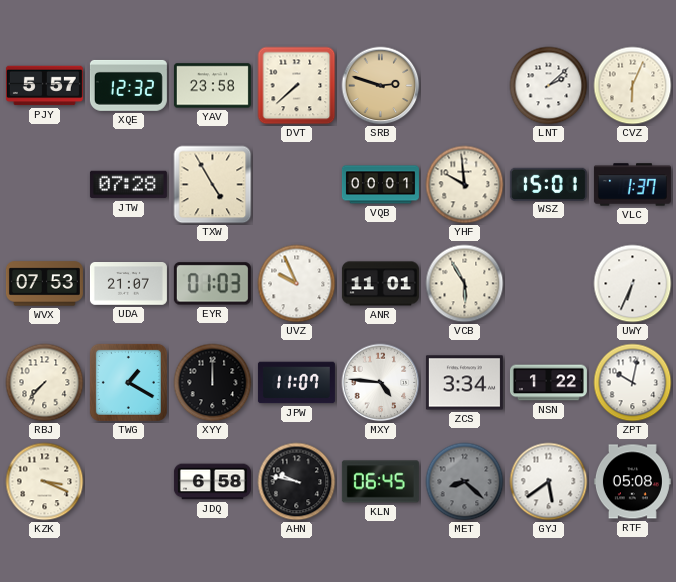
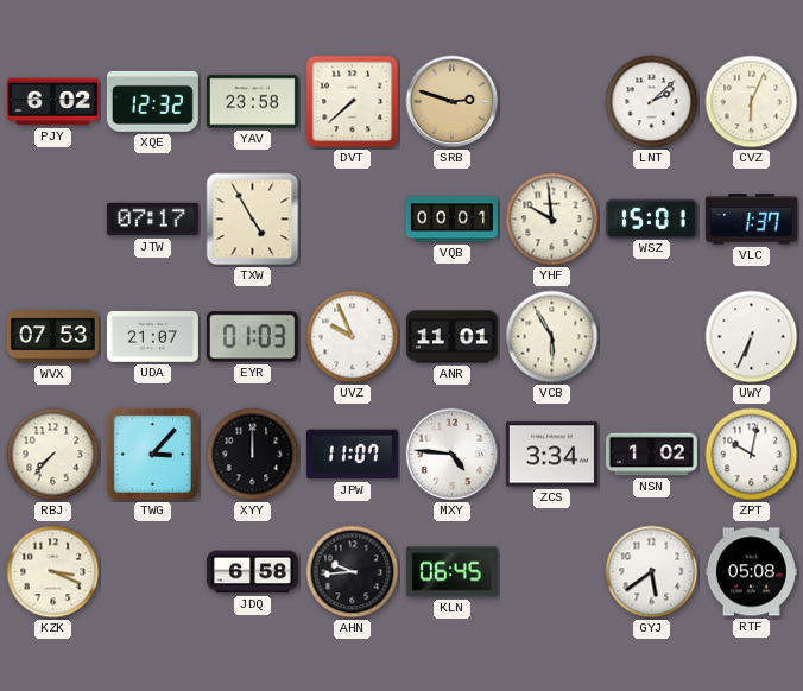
PJY: 5:57 -> 6:02
JTW: 07:28 -> 07:17
TWG: 1:20 -> 3:07
NSN: 1:22 -> 1:02
AHN: 9:47 -> 9:44
MET: 8:22 -> none
